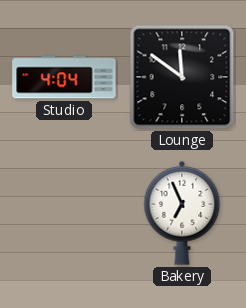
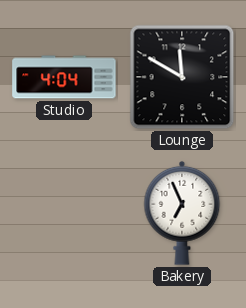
Lounge: 11:51 -> 11:50
